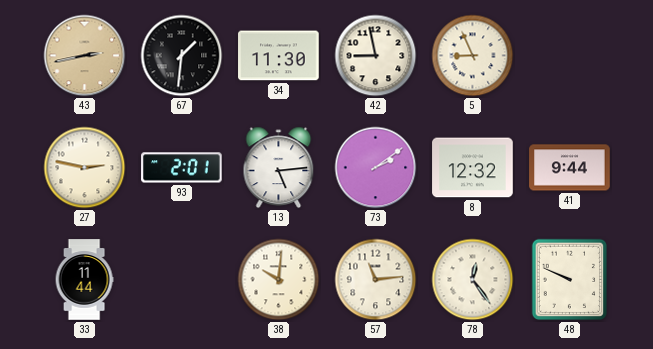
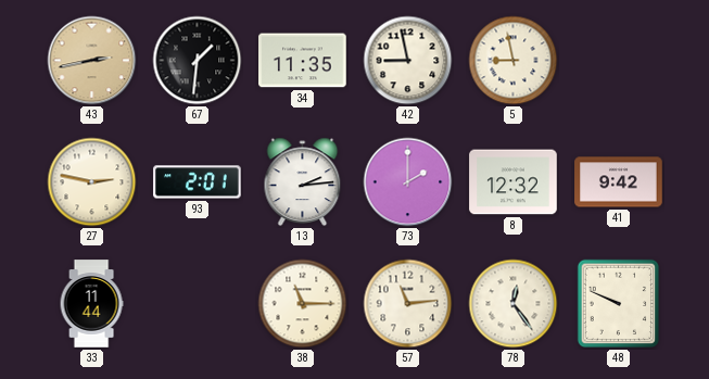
34: 11:30 -> 11:35
5: 8:56 -> 8:58
13: 5:14 -> 2:14
73: 2:09 -> 2:00
41: 9:44 -> 9:42
38: 10:01 -> 11:15
